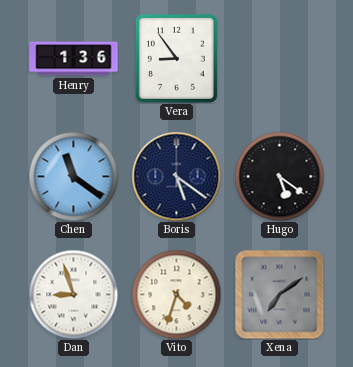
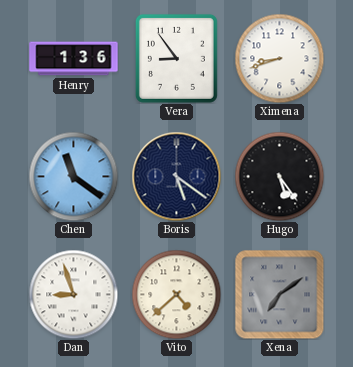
Ximena: none -> 8:42
Hugo: 5:21 -> 5:24
Vito: 4:33 -> 4:38
